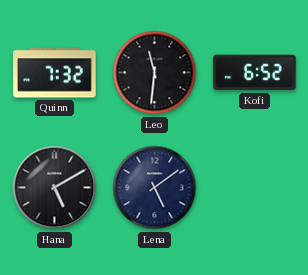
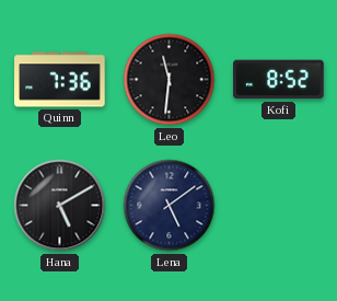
Quinn: 7:32 -> 7:36
Kofi: 6:52 -> 8:52
